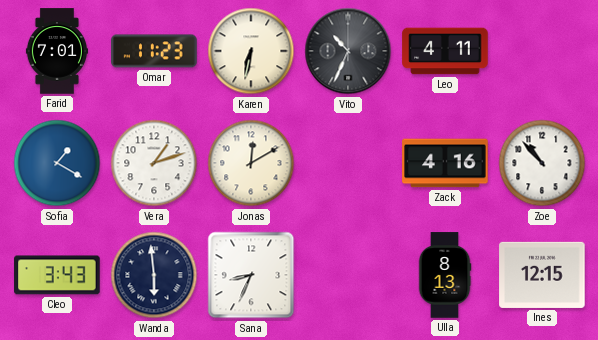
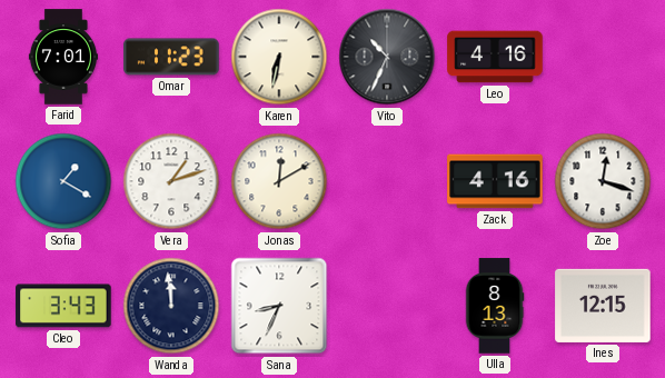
Leo: 4:11 -> 4:16
Zoe: 10:53 -> 12:18
Wanda: 5:59 -> 11:59
